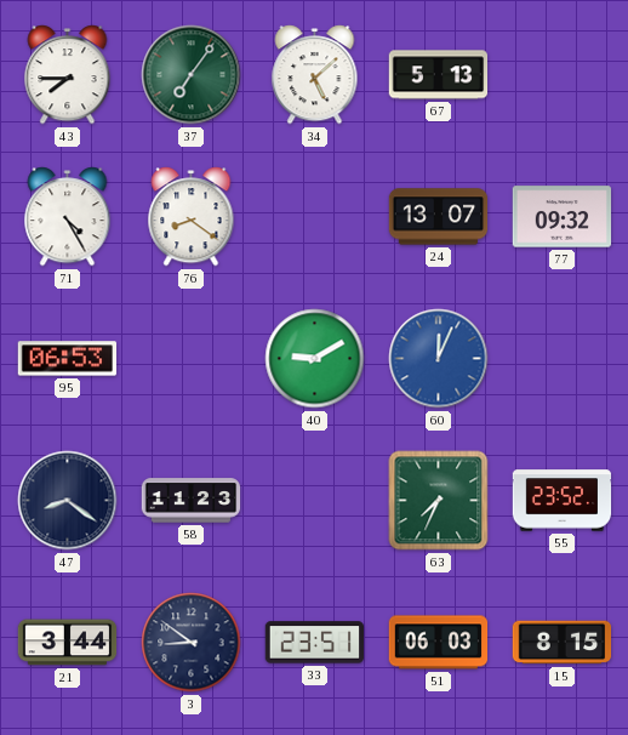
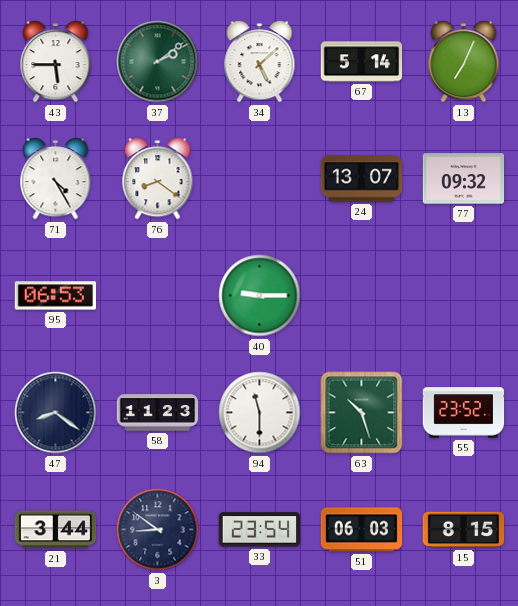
43: 7:45 -> 5:45
37: 7:06 -> 2:09
67: 5:13 -> 5:14
13: none -> 7:04
40: 9:10 -> 9:15
60: 12:04 -> none
94: none -> 11:30
63: 7:34 -> 10:27
33: 23:51 -> 23:54
